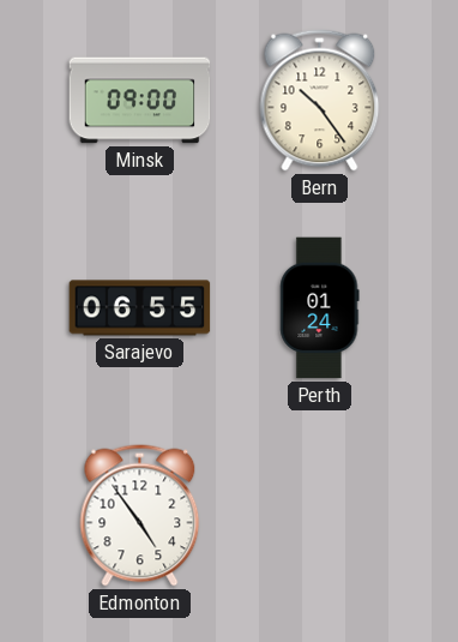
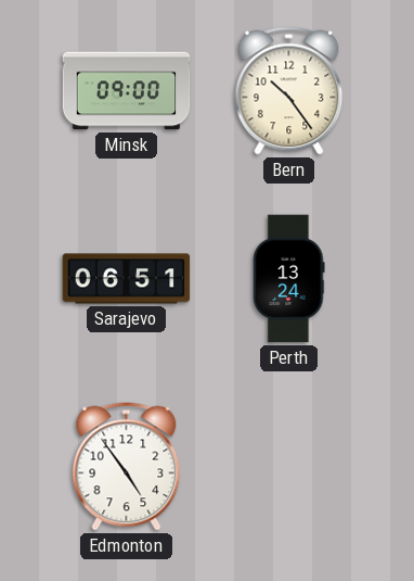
Sarajevo: 06:55 -> 06:51
Perth: 01:24 -> 13:24
